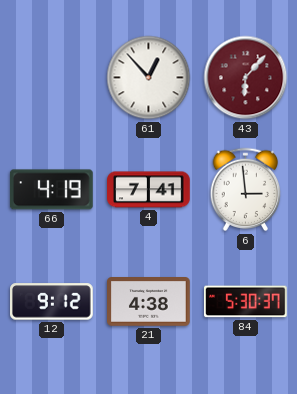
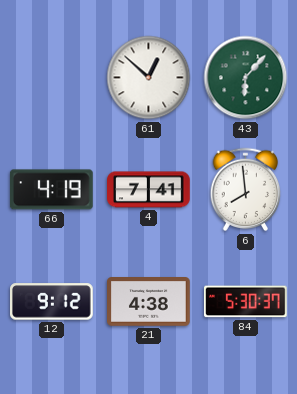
61: 12:53 -> 12:52
43 dial: burgundy -> green
6: 2:59 -> 7:59
